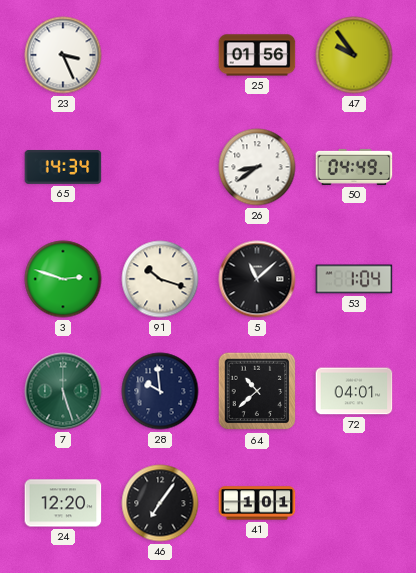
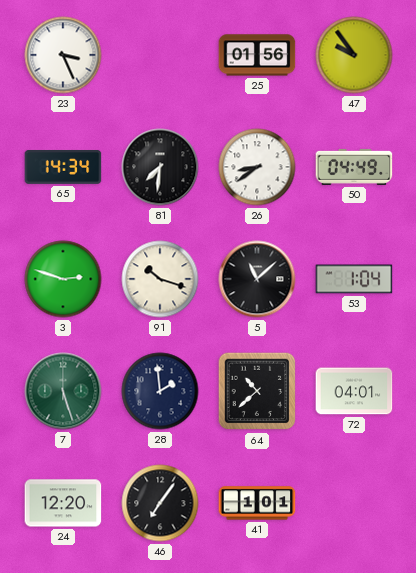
81: none -> 7:31
28: 9:59 -> 1:59
